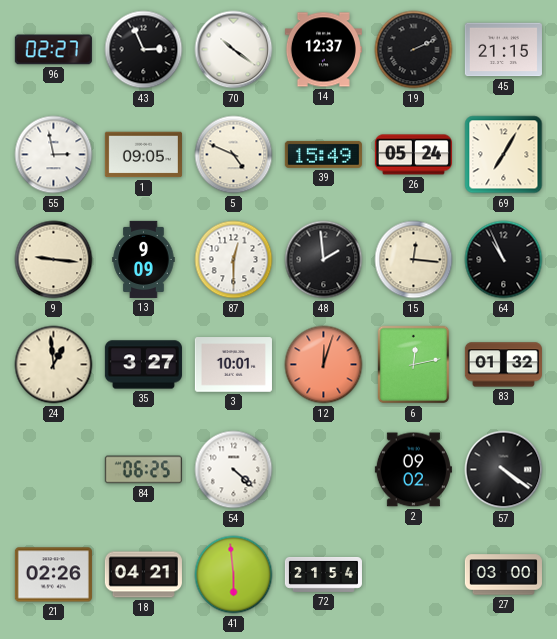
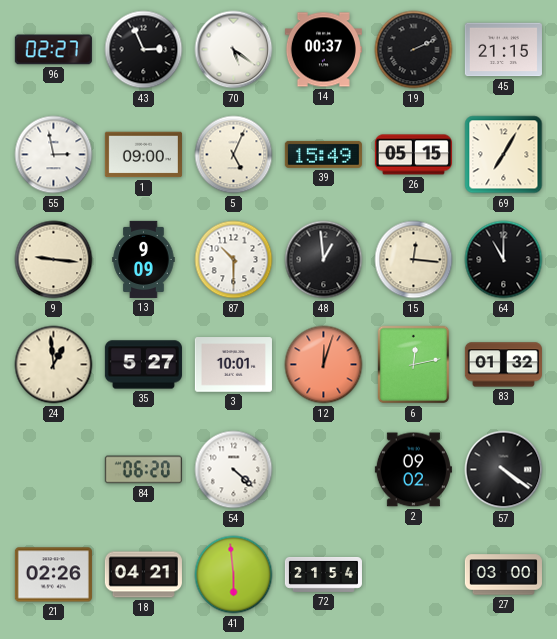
70: 10:21 -> 5:21
14: 12:37 -> 00:37
1: 09:05 -> 09:00
5: 4:49 -> 5:04
26: 05:24 -> 05:15
87: 12:30 -> 10:30
48: 1:59 -> 12:59
64: 10:56 -> 11:00
35: 3:27 -> 5:27
84: 06:25 -> 06:20
